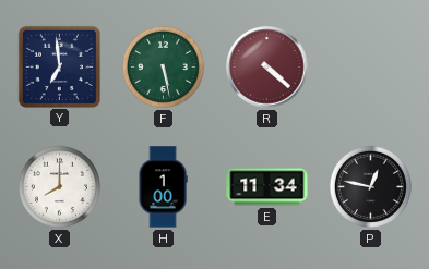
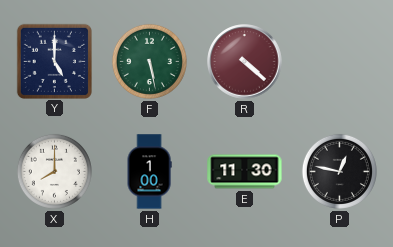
Y: 6:59 -> 5:00
E: 11:34 -> 11:30
